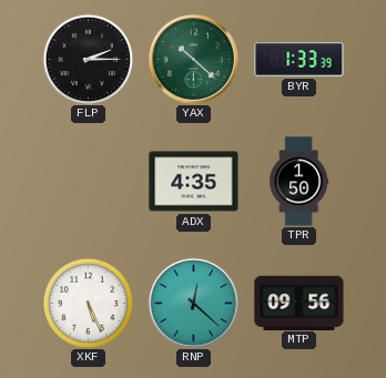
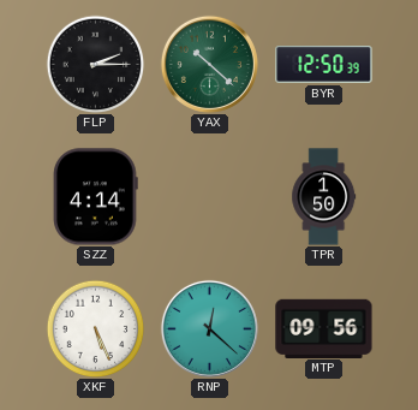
BYR: 1:33 -> 12:50
SZZ: none -> 4:14
ADX: 4:35 -> none
